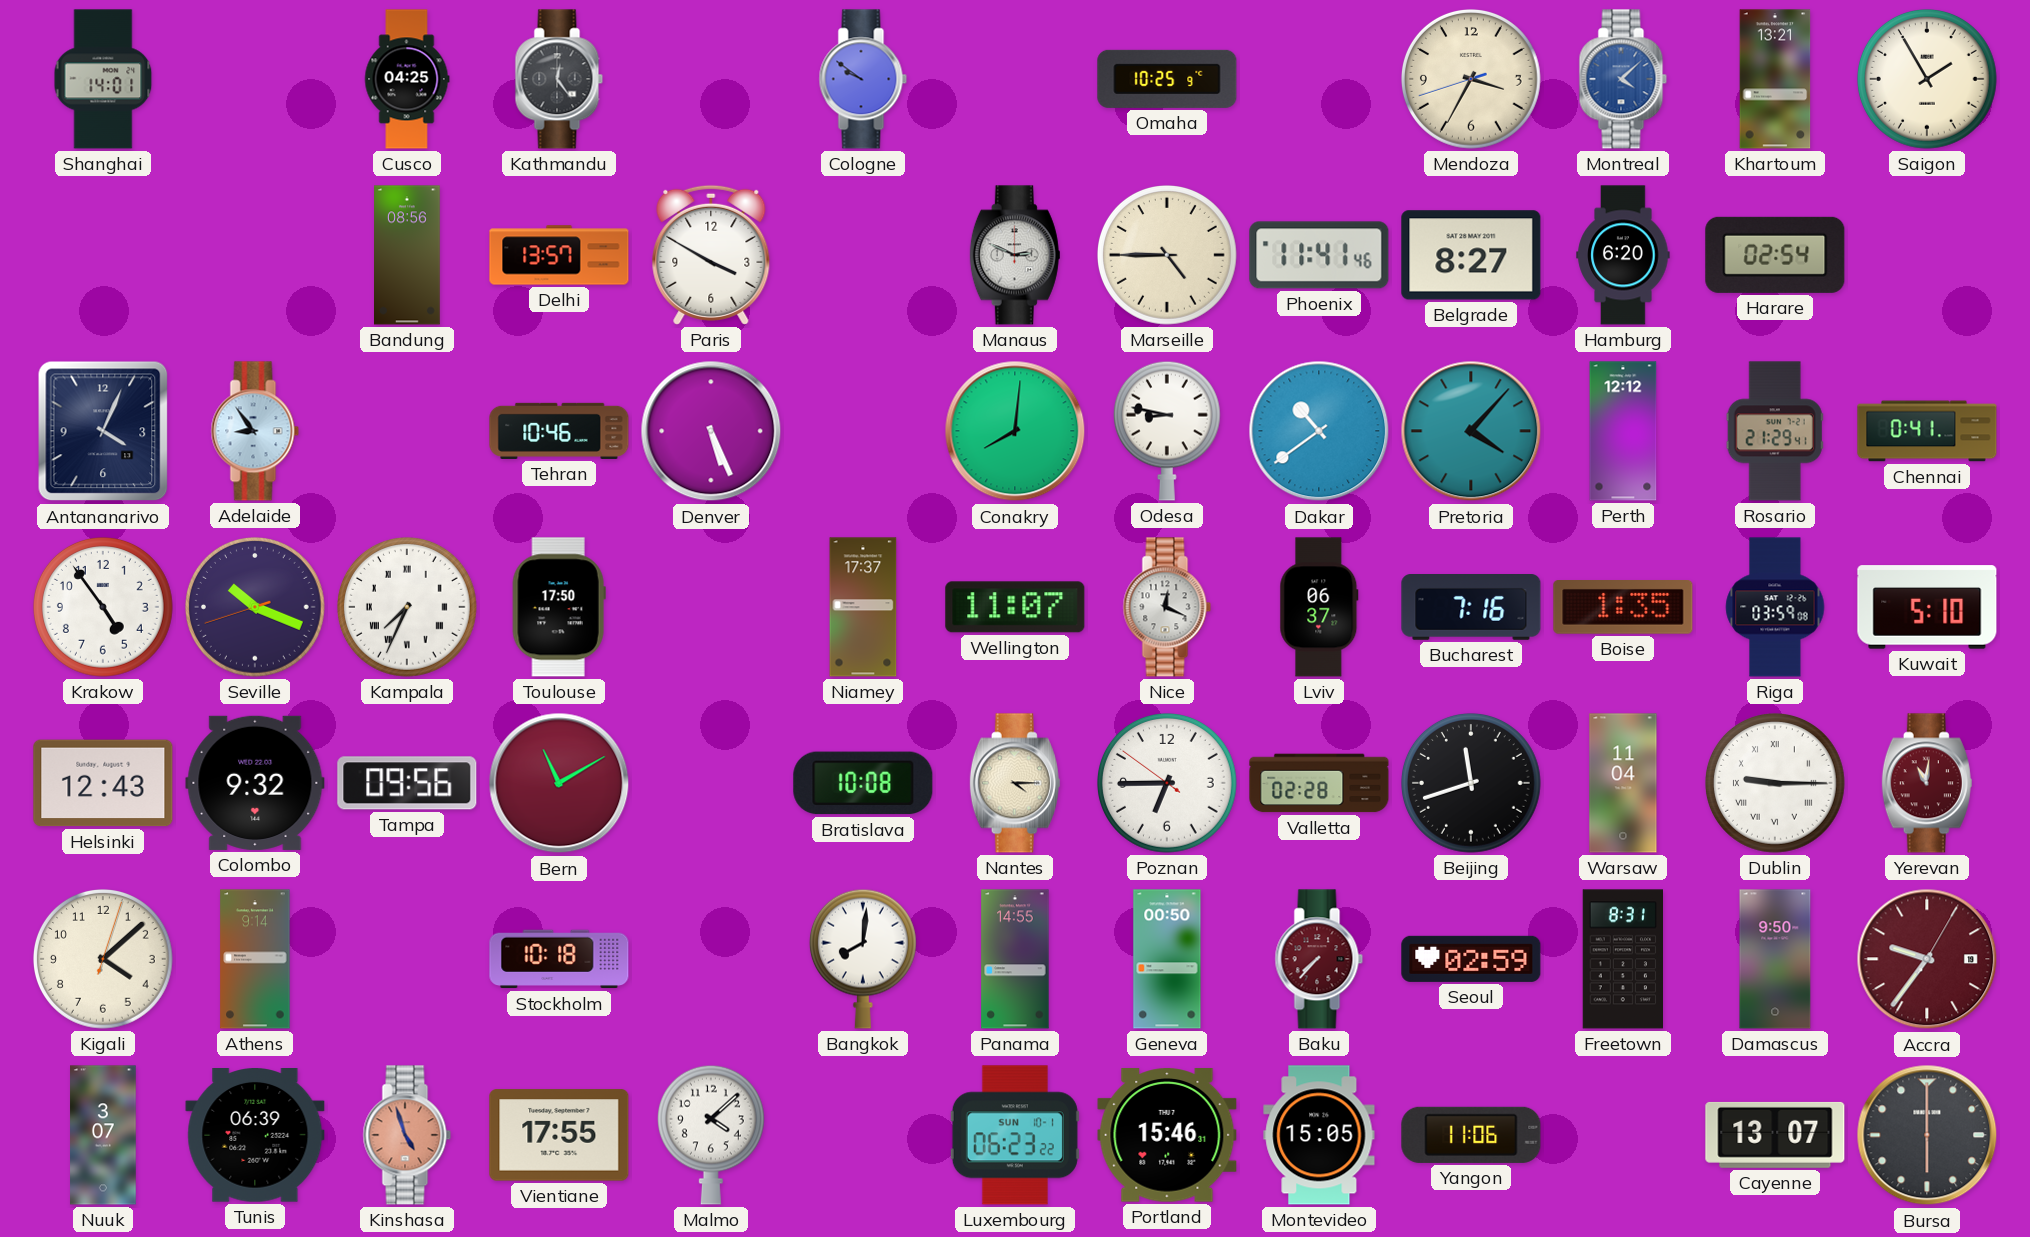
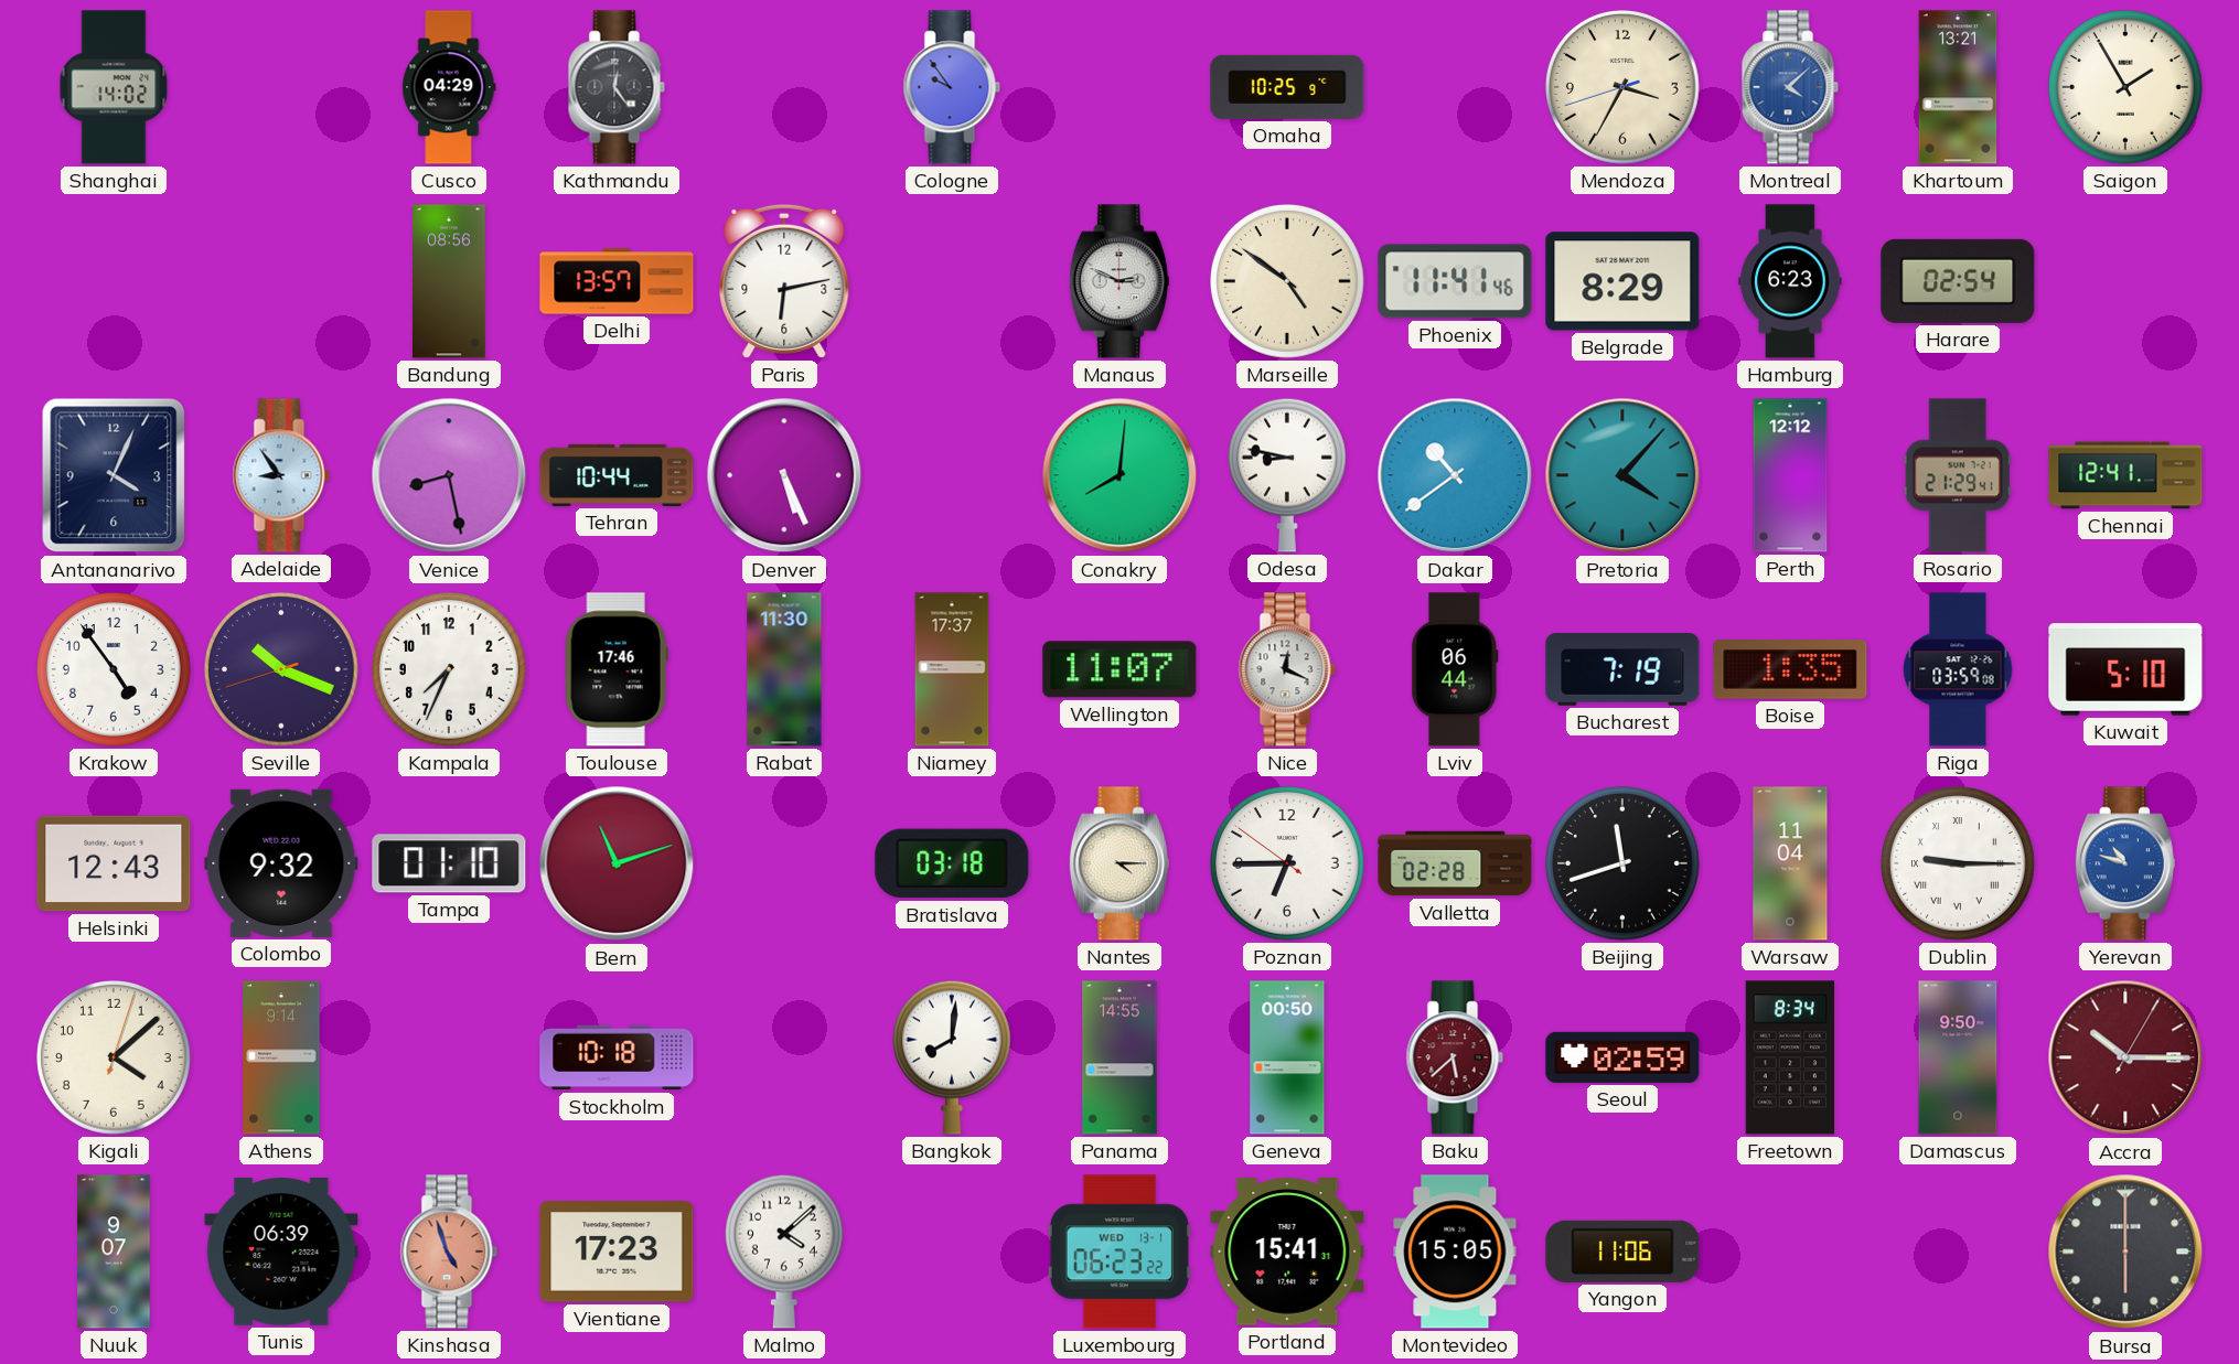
Shanghai: 14:01 -> 14:02
Cusco: 04:25 -> 04:29
Cologne: 9:51 -> 9:54
Paris: 3:50 -> 6:13
Marseille: 4:45 -> 4:51
Belgrade: 8:27 -> 8:29
Hamburg: 6:20 -> 6:23
Venice: none -> 8:28
Tehran: 10:46 -> 10:44
Chennai: 0:41 -> 12:41
Kampala numerals: Roman -> Arabic
Toulouse: 17:50 -> 17:46
Rabat: none -> 11:30
Lviv: 06:37 -> 06:44
Bucharest: 7:16 -> 7:19
Tampa: 09:56 -> 01:10
Bern: 11:10 -> 11:12
Bratislava: 10:08 -> 03:18
Yerevan: 11:01 -> 10:48
Yerevan dial: burgundy -> blue
Baku: 7:37 -> 5:38
Freetown: 8:31 -> 8:34
Accra: 9:36 -> 10:15
Nuuk: 3:07 -> 9:07
Vientiane: 17:55 -> 17:23
Luxembourg date: SUN 10-1 -> WED 13-1
Portland: 15:46 -> 15:41
Cayenne: 13:07 -> none
